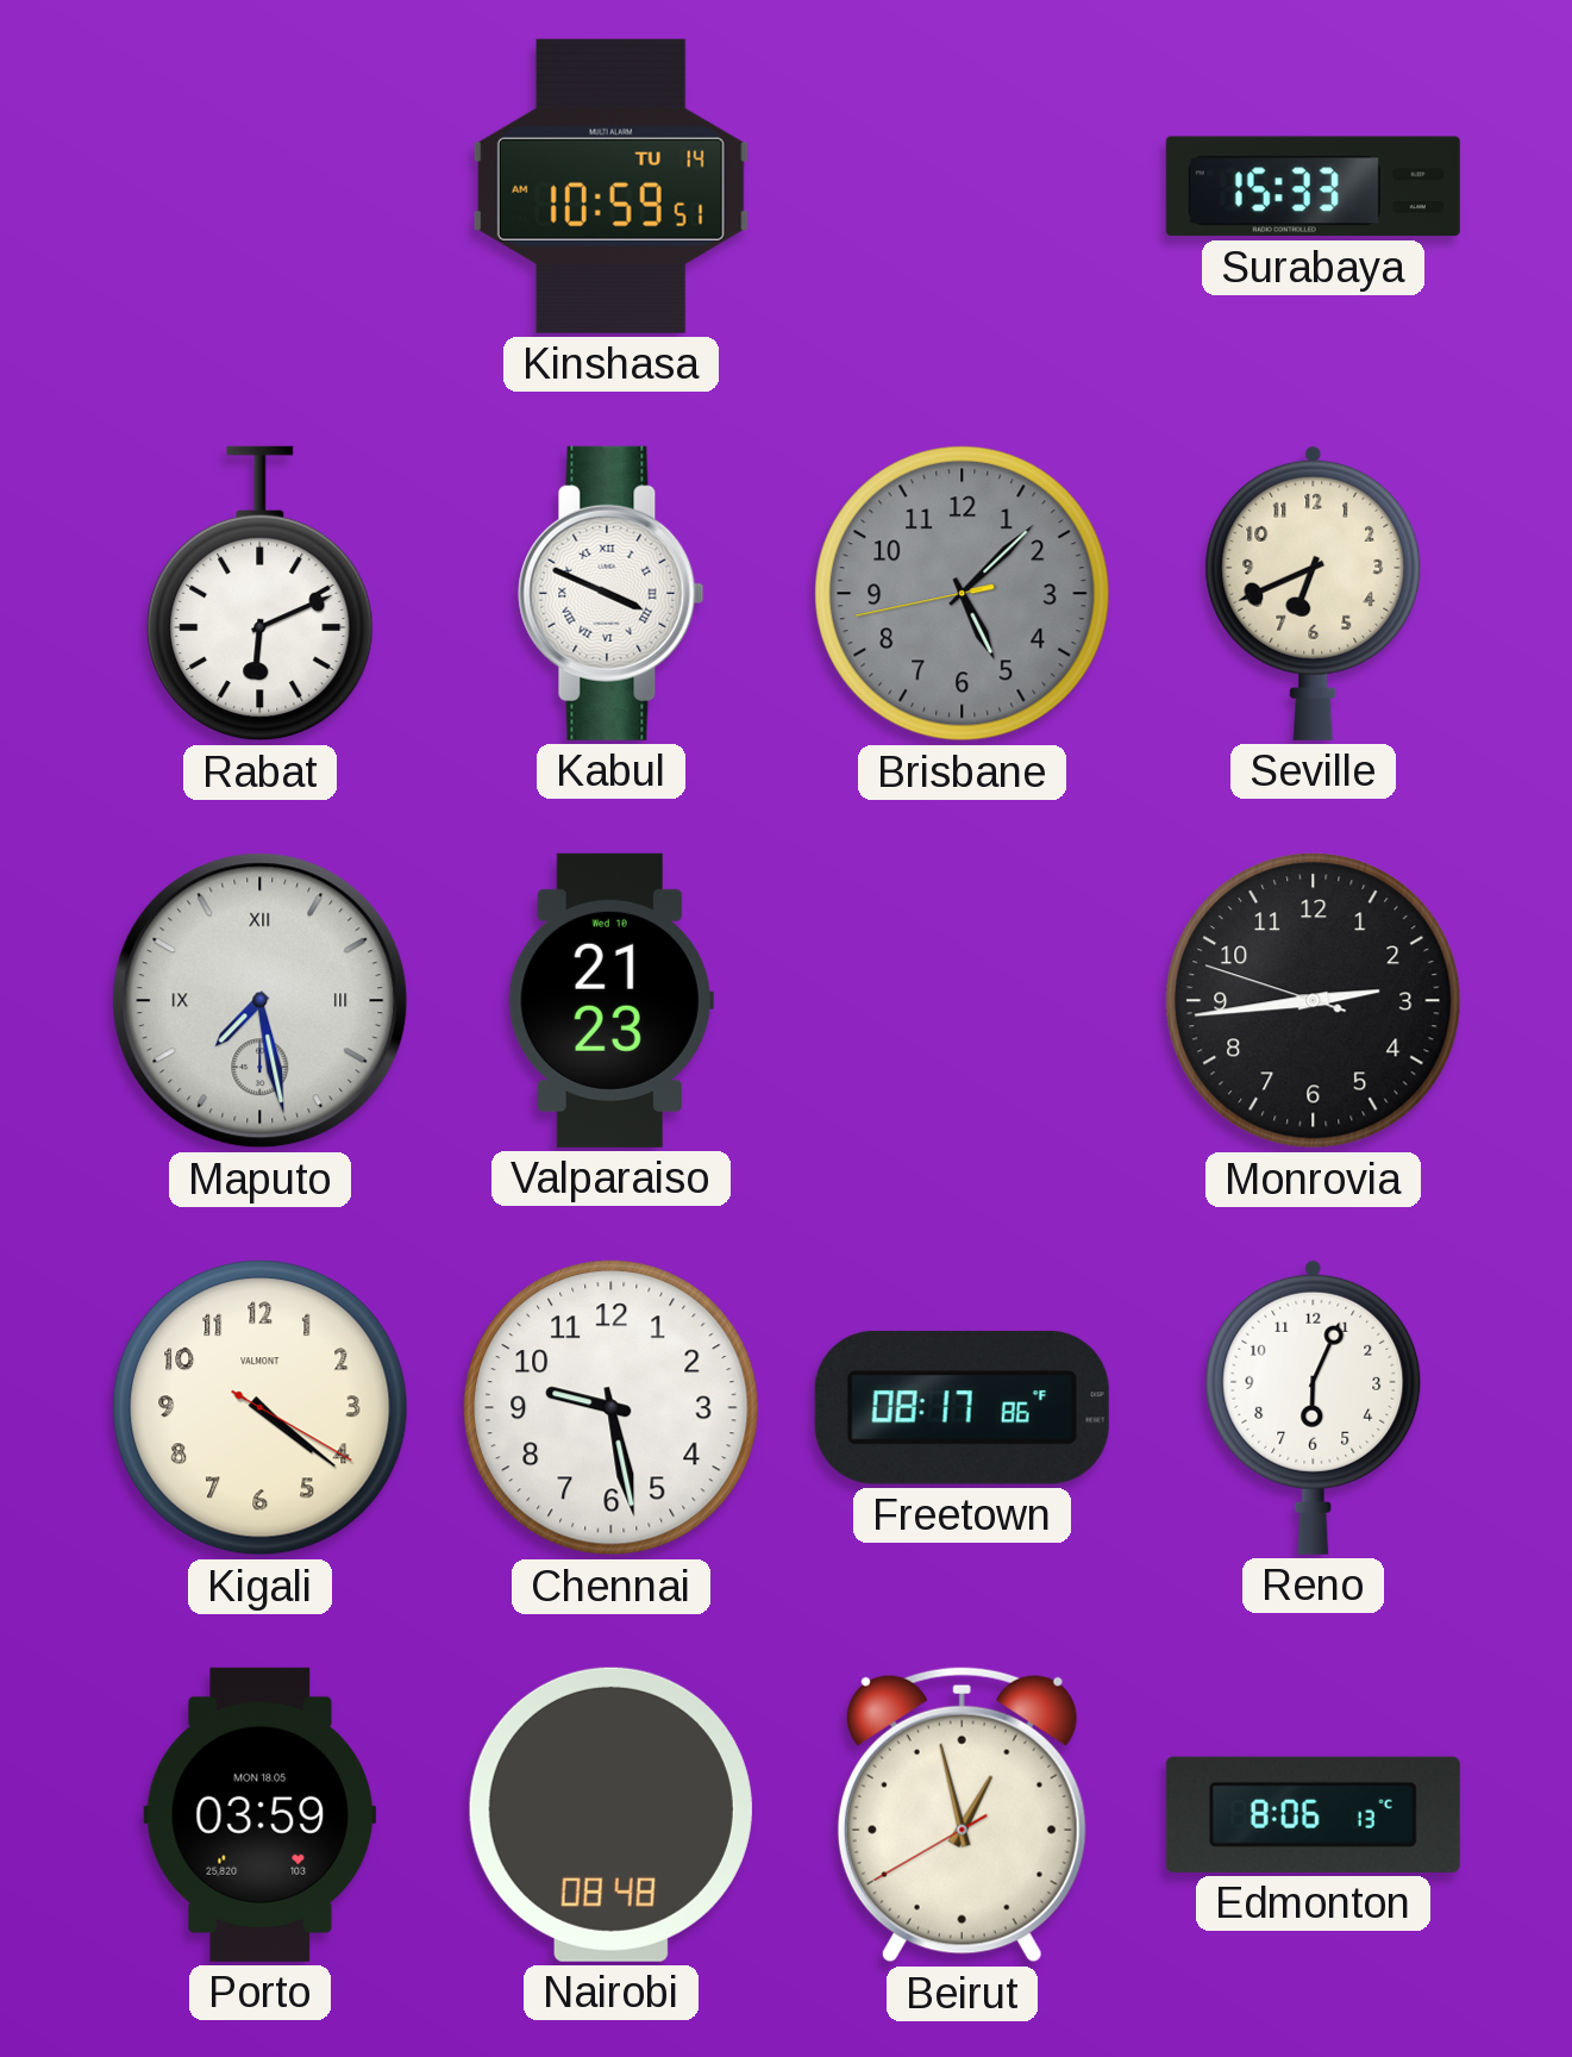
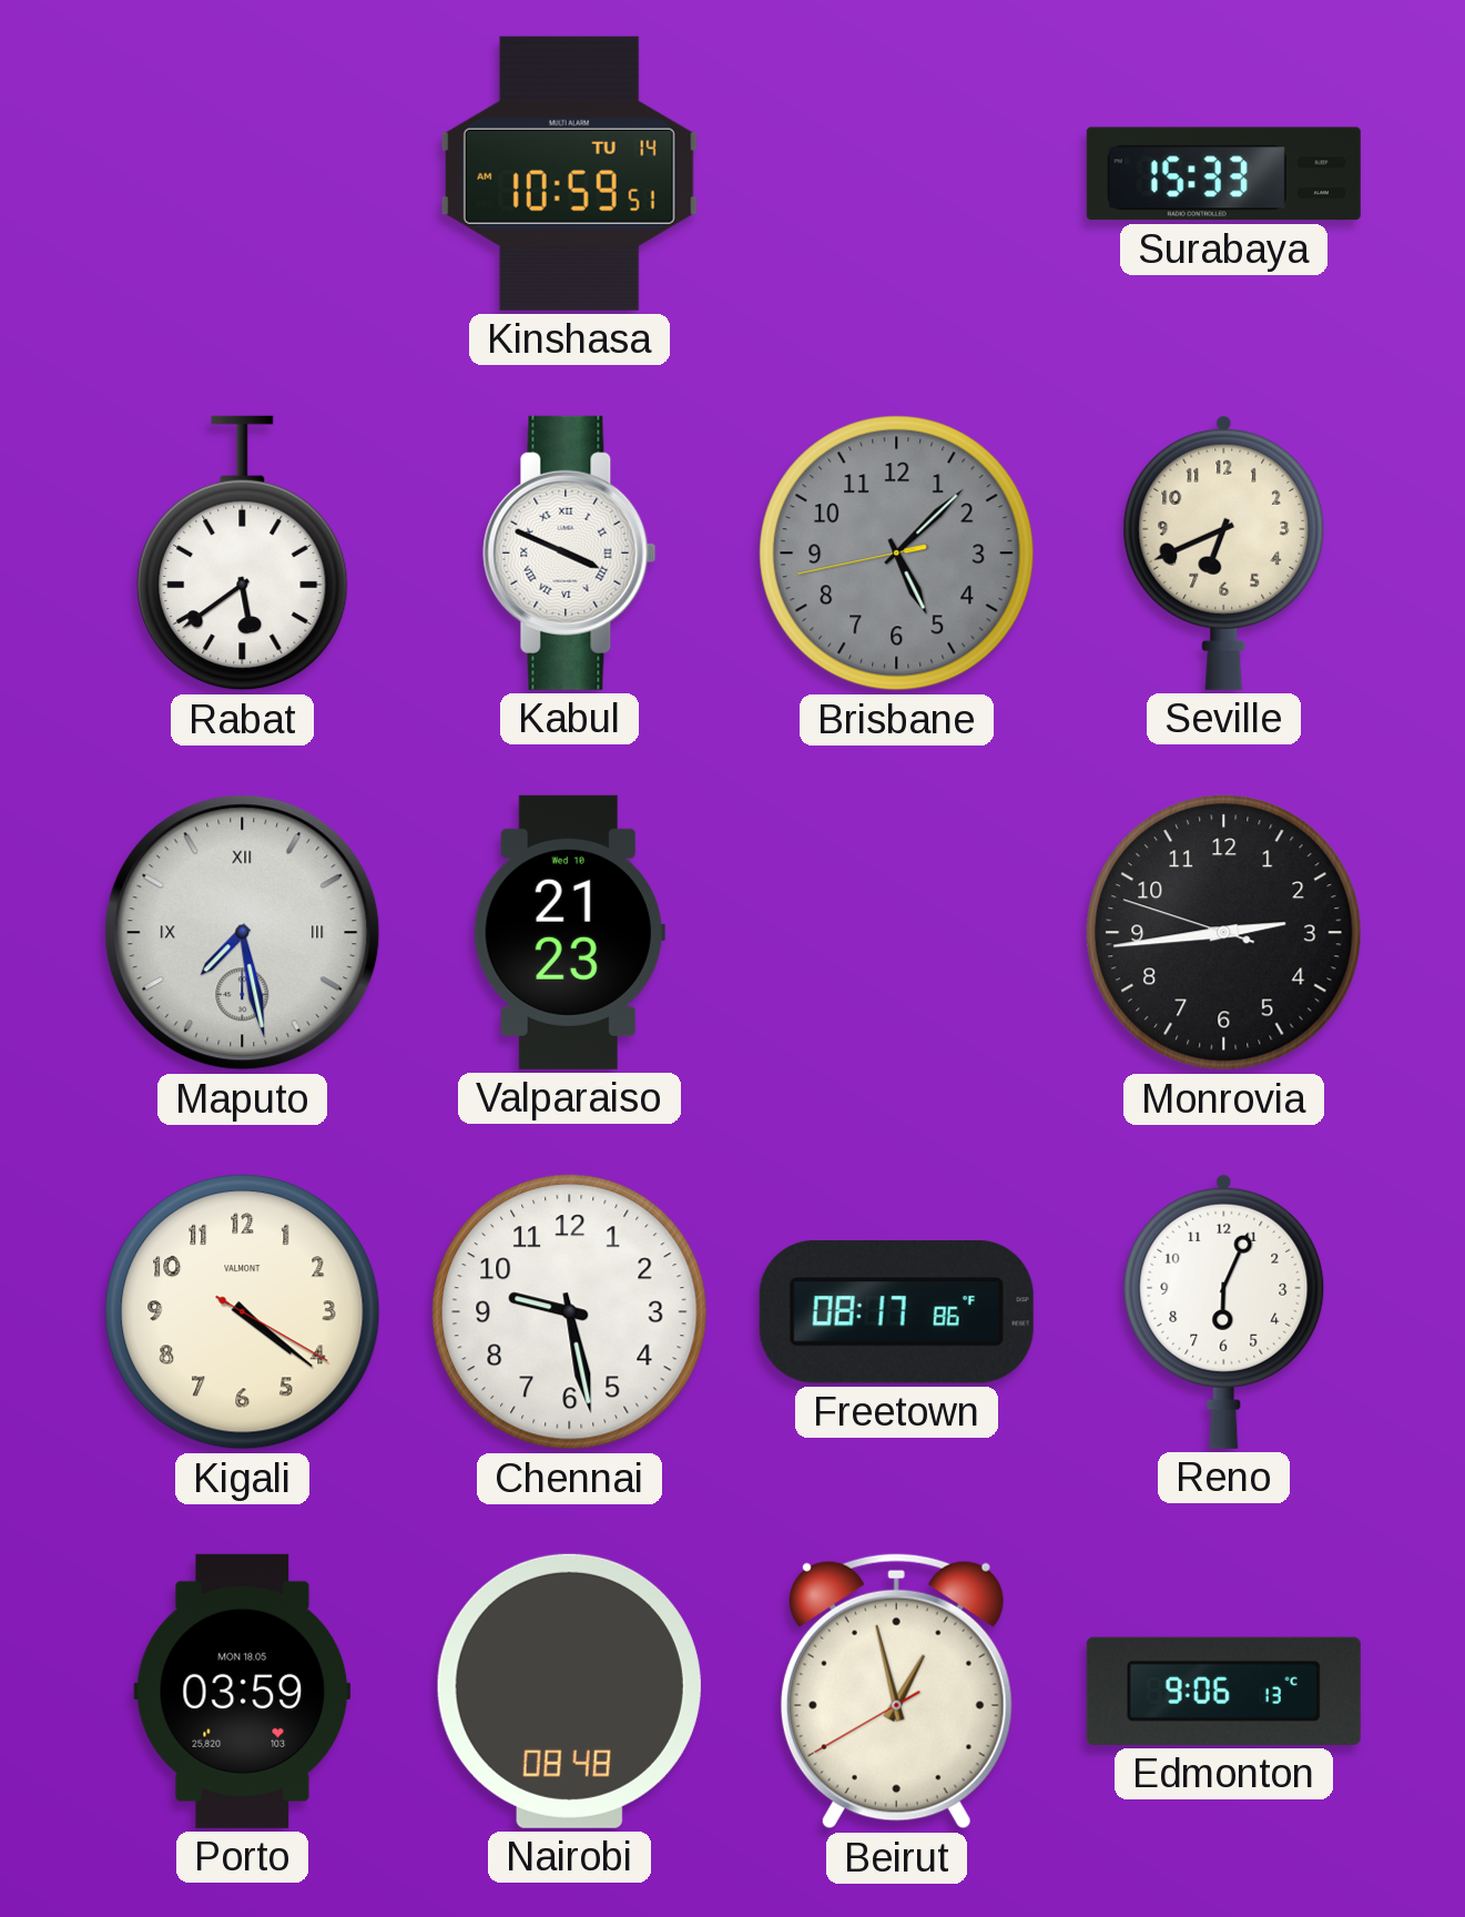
Rabat: 6:11 -> 5:39
Edmonton: 8:06 -> 9:06
